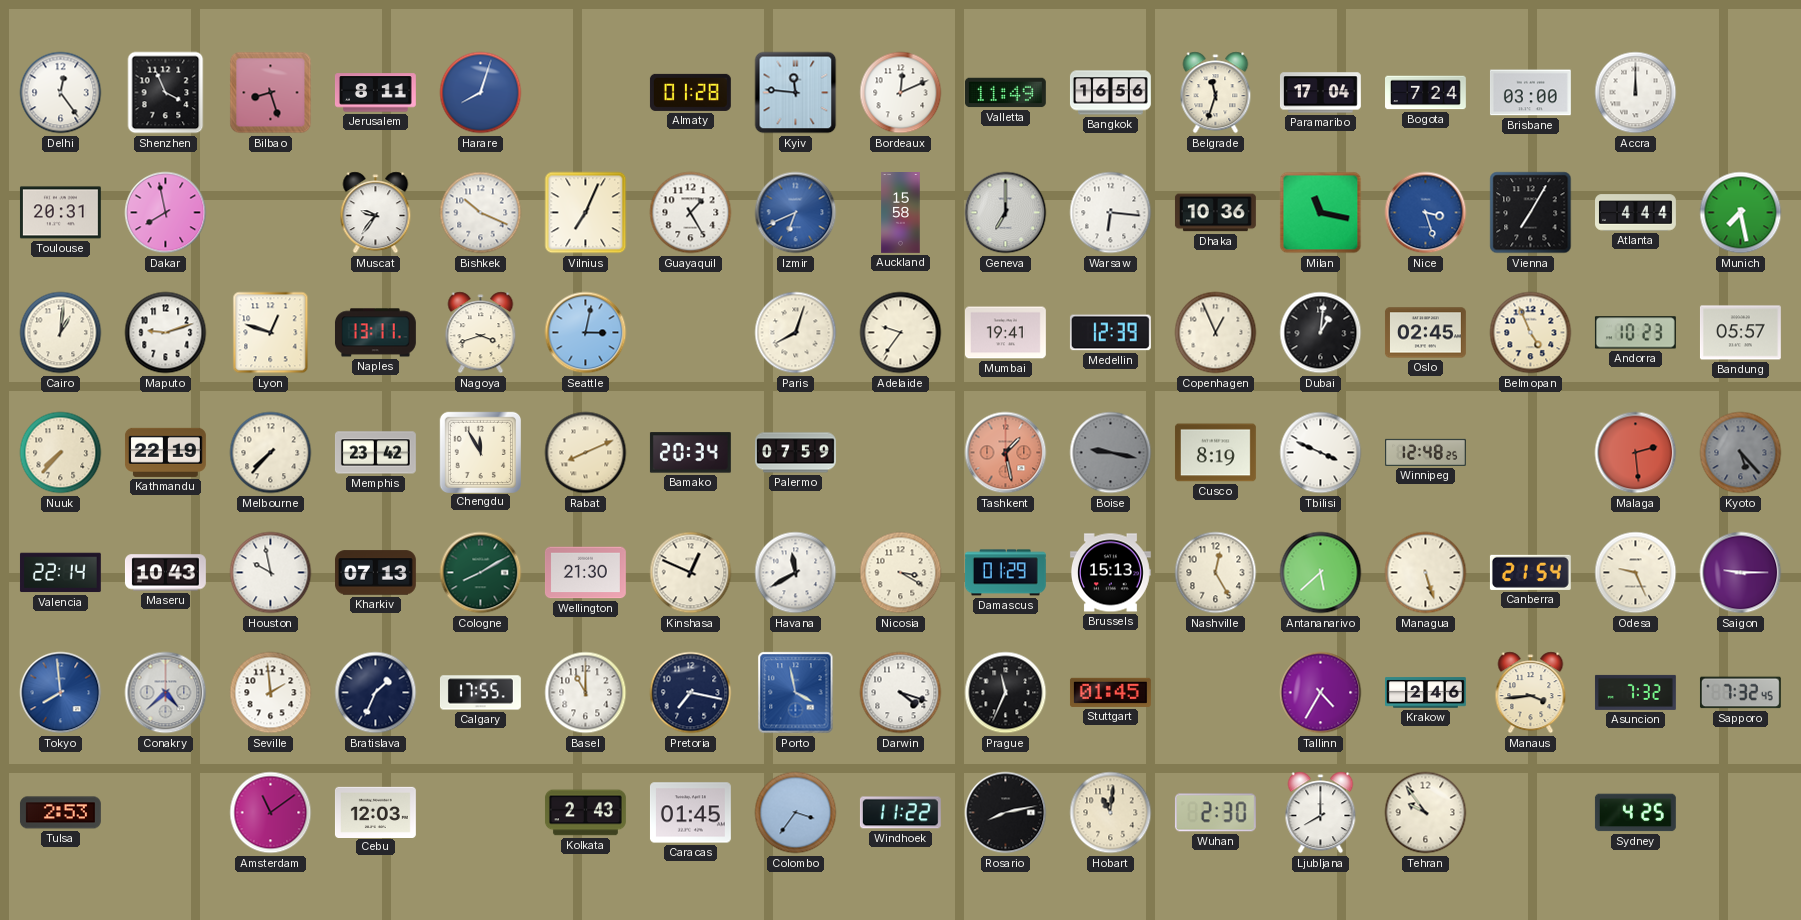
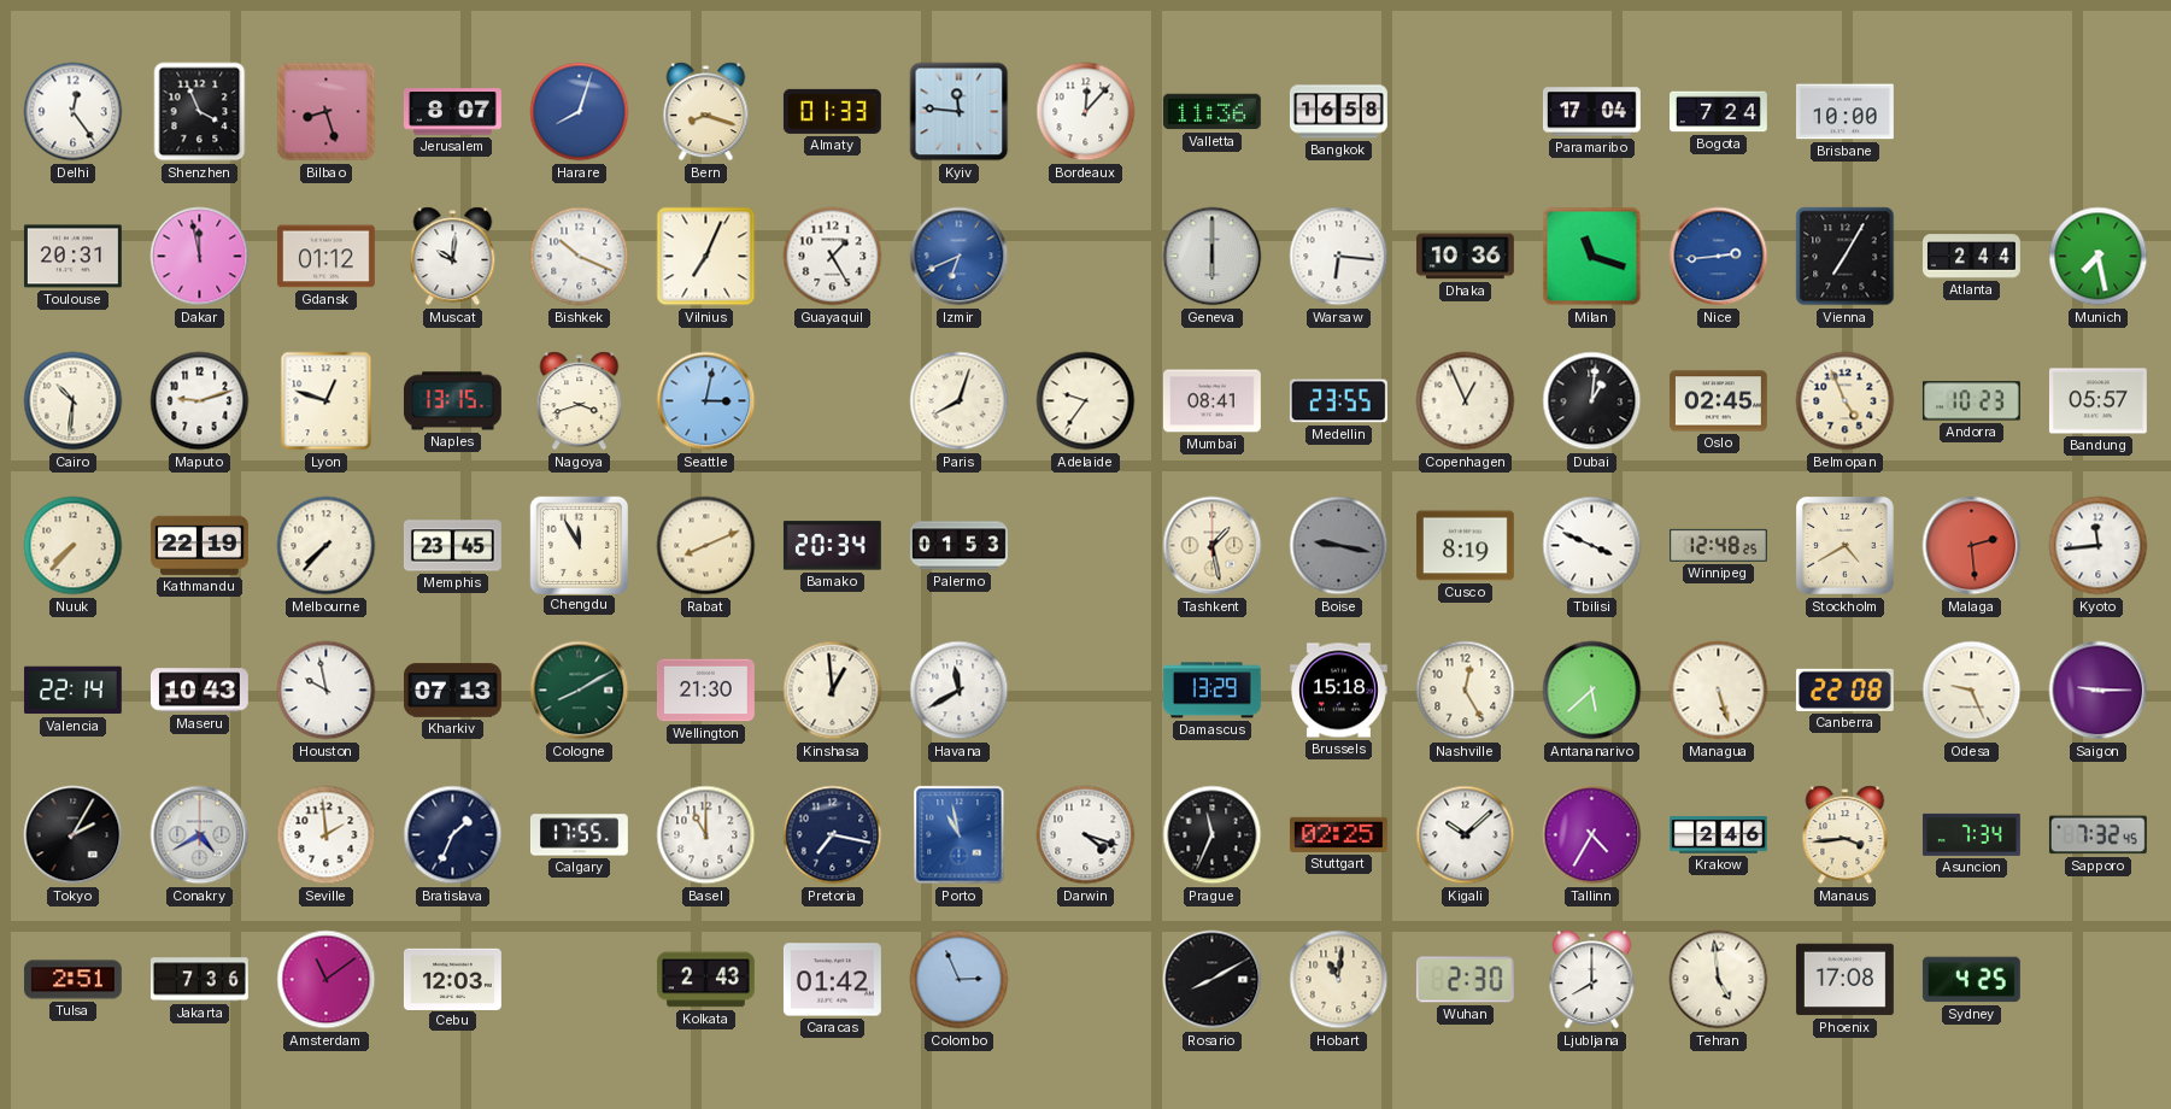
Jerusalem: 8:11 -> 8:07
Bern: none -> 8:18
Almaty: 01:28 -> 01:33
Bordeaux: 12:11 -> 12:07
Valletta: 11:49 -> 11:36
Bangkok: 16:56 -> 16:58
Belgrade: 11:33 -> none
Brisbane: 03:00 -> 10:00
Accra: 12:00 -> none
Dakar: 7:58 -> 11:58
Gdansk: none -> 01:12
Muscat: 9:36 -> 10:01
Auckland: 15:58 -> none
Geneva: 7:00 -> 6:00
Milan: 11:17 -> 11:18
Nice: 3:27 -> 2:44
Atlanta: 4:44 -> 2:44
Cairo: 1:01 -> 10:31
Naples: 13:11 -> 13:15
Mumbai: 19:41 -> 08:41
Medellin: 12:39 -> 23:55
Memphis: 23:42 -> 23:45
Palermo: 07:59 -> 01:53
Tashkent dial: salmon -> cream
Stockholm: none -> 4:40
Kyoto: 5:23 -> 11:44
Kyoto dial: grey -> white
Kinshasa: 12:49 -> 12:59
Nicosia: 3:20 -> none
Damascus: 01:29 -> 13:29
Brussels: 15:13 -> 15:18
Canberra: 21:54 -> 22:08
Tokyo: 7:59 -> 2:05
Tokyo dial: blue -> black
Conakry: 4:38 -> 4:40
Porto: 3:58 -> 10:58
Stuttgart: 01:45 -> 02:25
Kigali: none -> 10:08
Asuncion: 7:32 -> 7:34
Tulsa: 2:53 -> 2:51
Jakarta: none -> 7:36
Caracas: 01:45 -> 01:42
Colombo: 3:36 -> 2:56
Windhoek: 11:22 -> none
Rosario: 8:13 -> 8:10
Tehran: 9:54 -> 4:59
Phoenix: none -> 17:08
